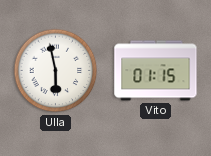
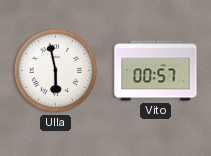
Vito: 01:15 -> 00:57
